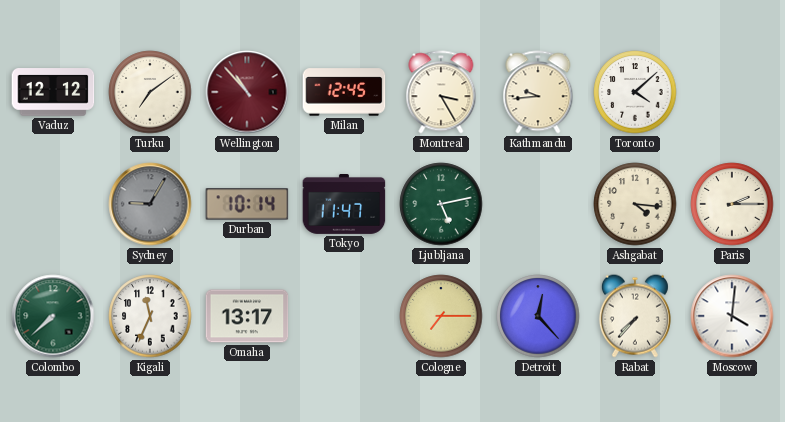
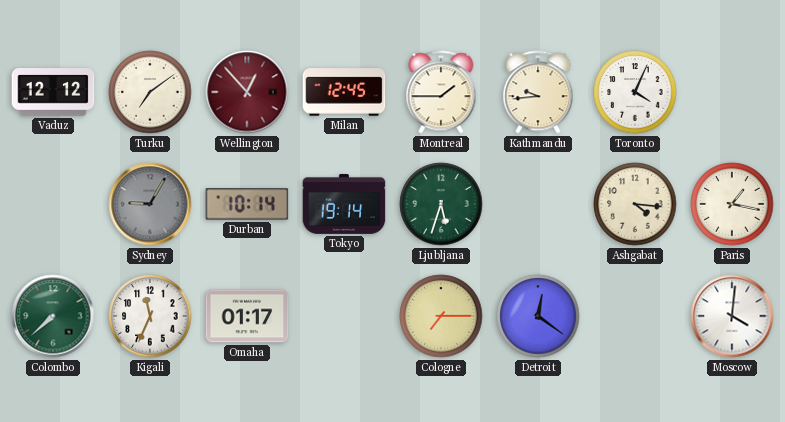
Wellington: 10:53 -> 12:53
Montreal: 3:25 -> 1:45
Toronto: 4:08 -> 4:04
Tokyo: 11:47 -> 19:14
Ljubljana: 5:13 -> 5:33
Paris: 2:15 -> 1:17
Omaha: 13:17 -> 01:17
Detroit: 12:23 -> 12:21
Rabat: 7:37 -> none
